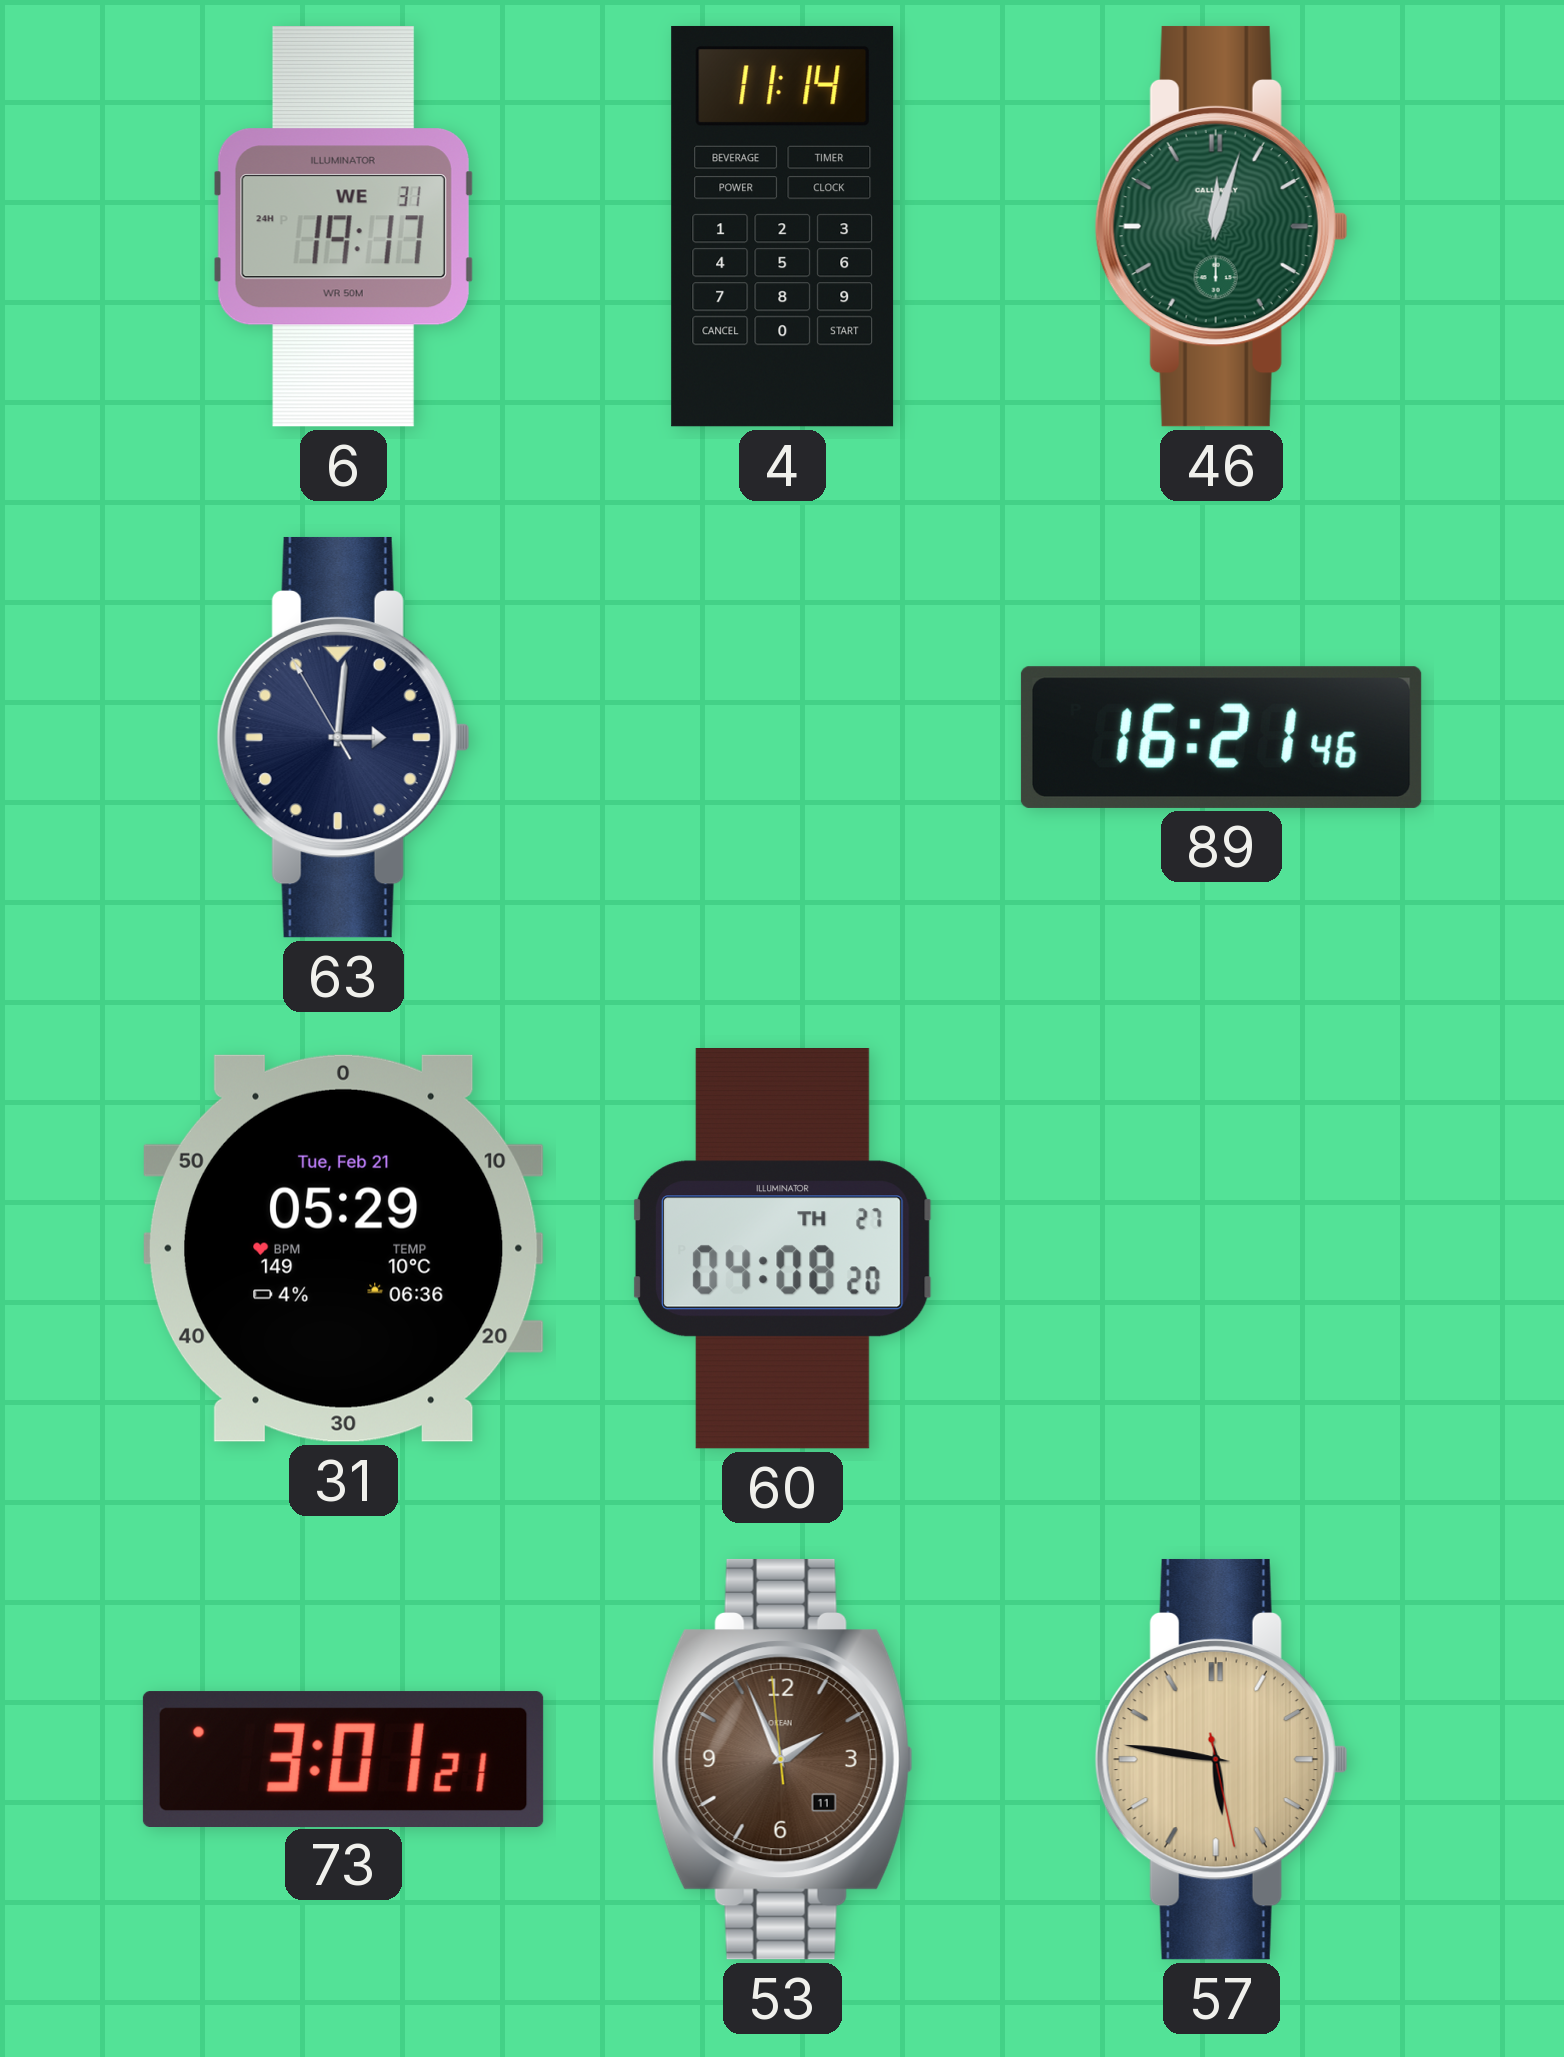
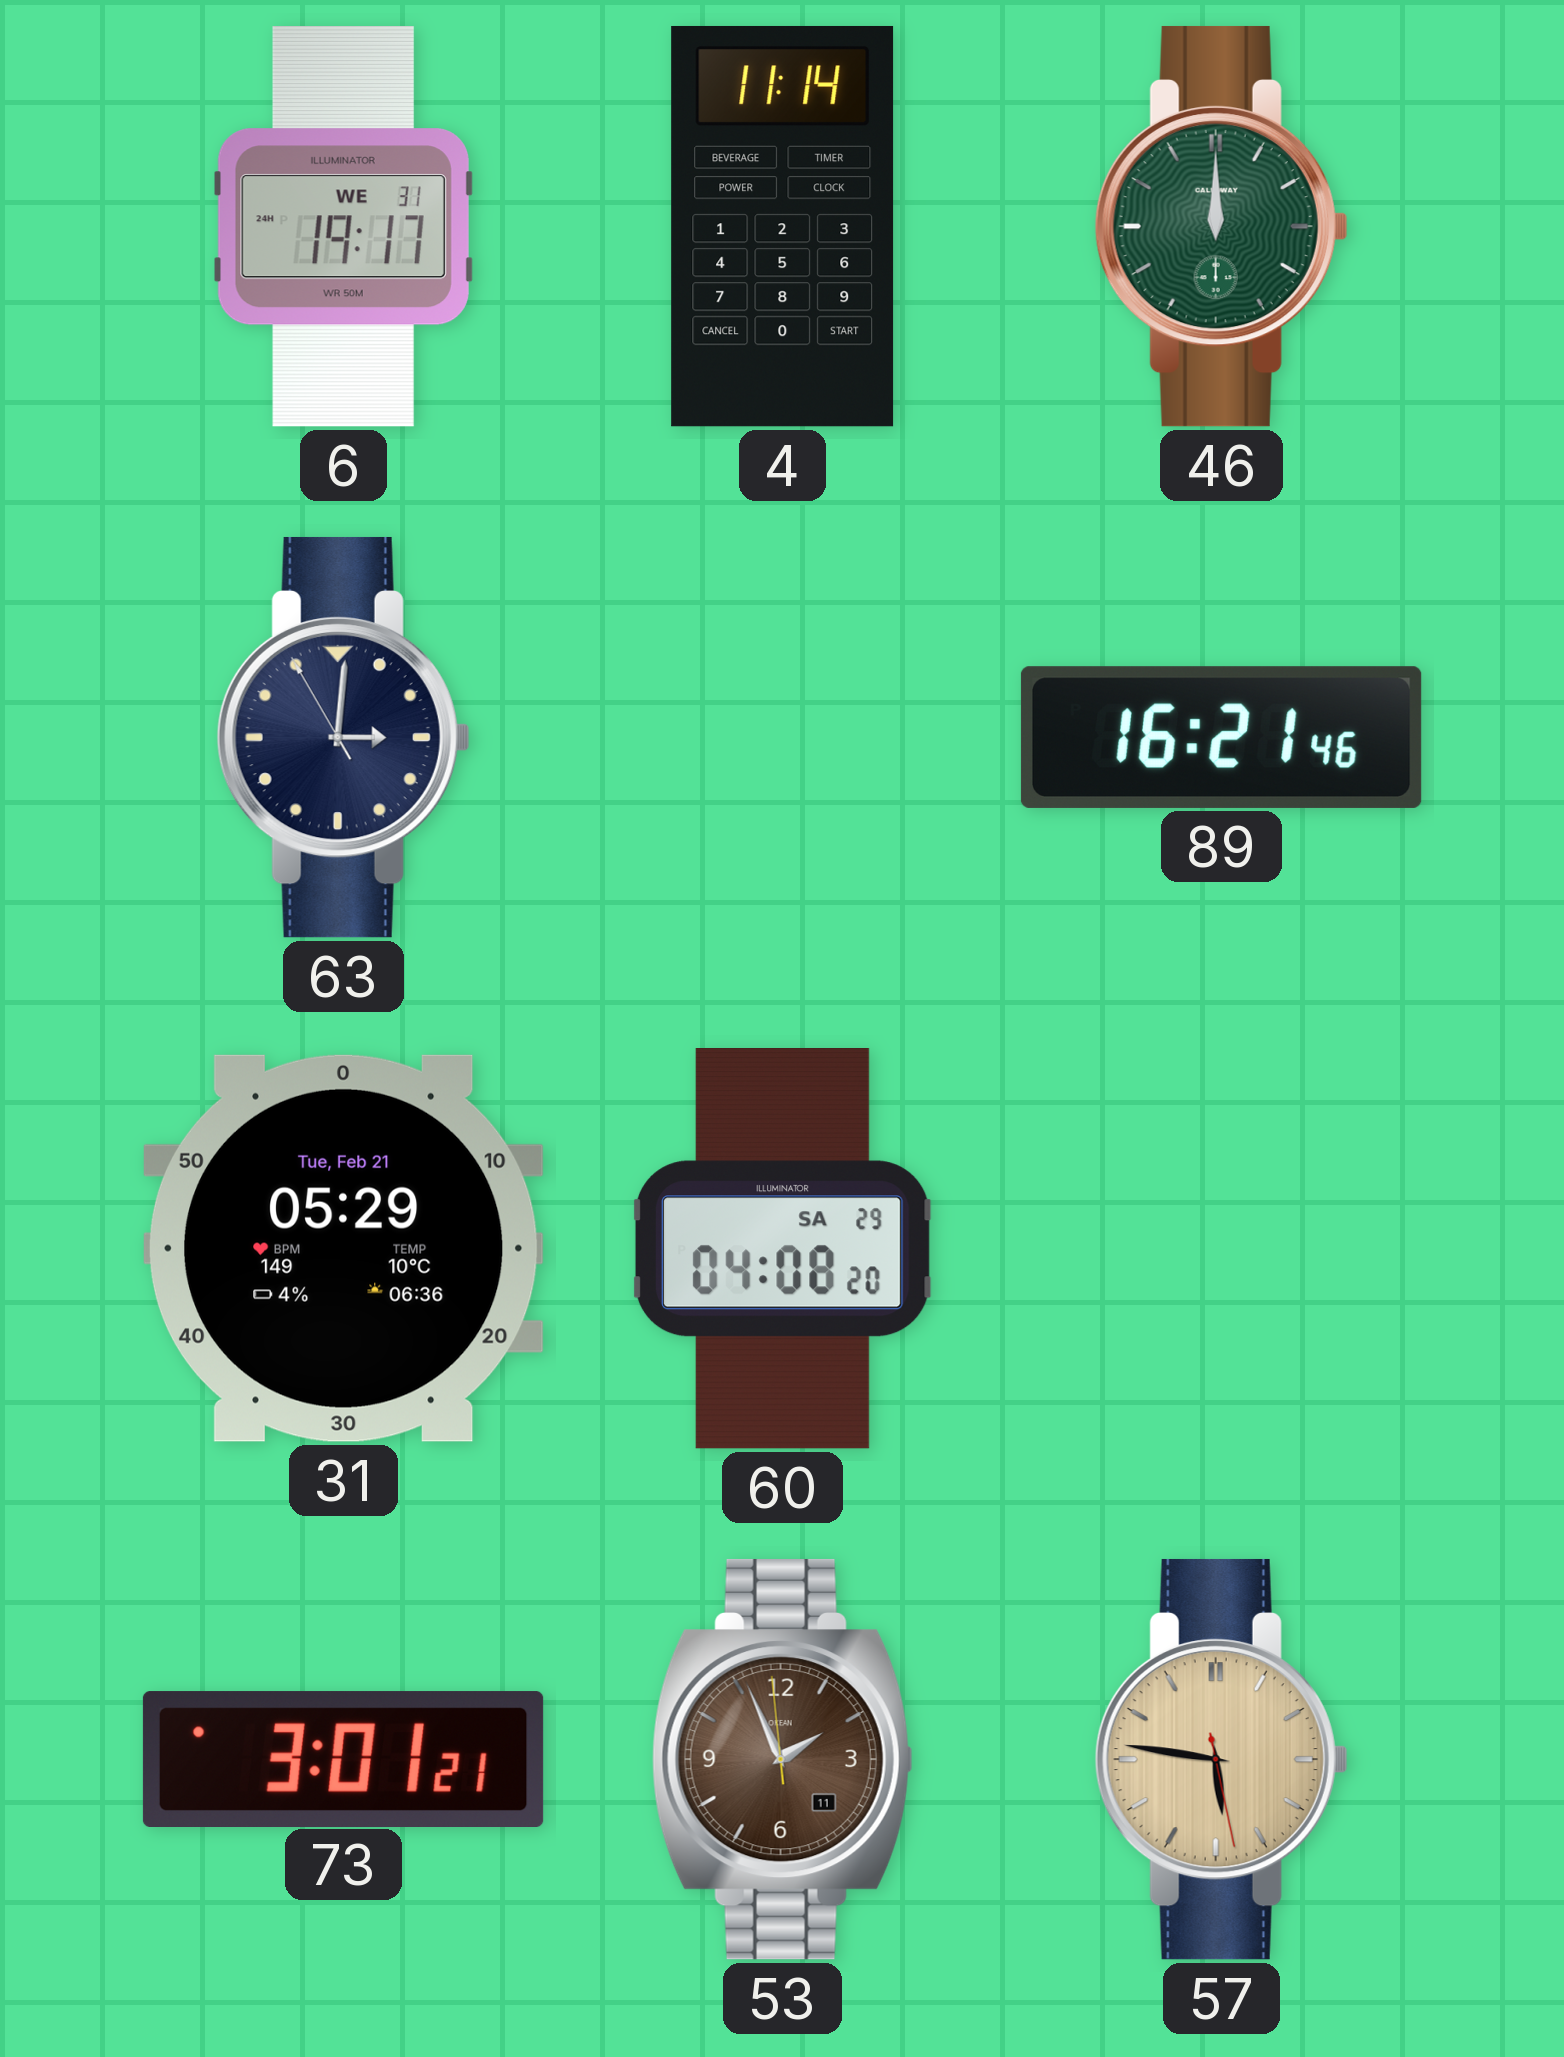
46: 12:03 -> 12:00
60 date: TH 27 -> SA 29
